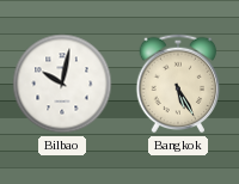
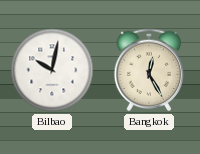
Bangkok: 5:25 -> 12:25
